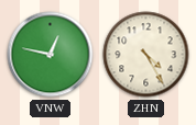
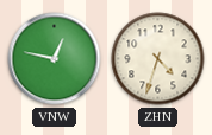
ZHN: 4:25 -> 4:33
